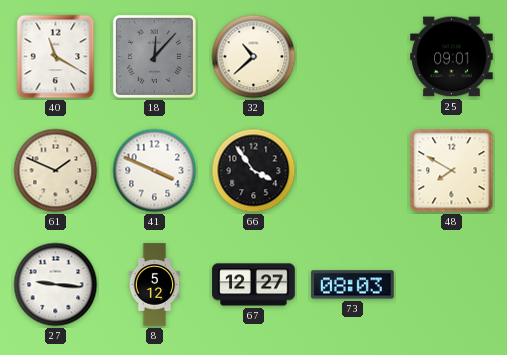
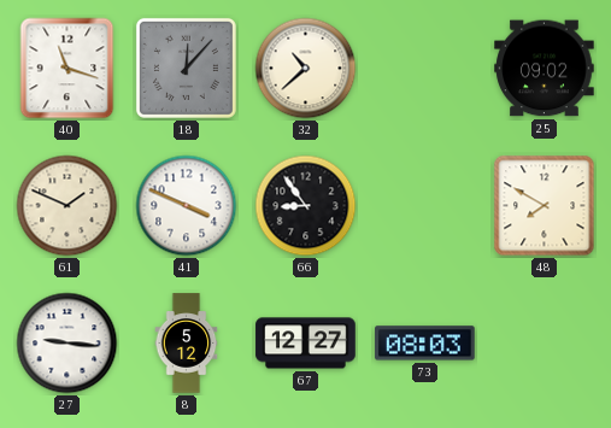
40: 11:20 -> 11:18
25: 09:01 -> 09:02
66: 3:54 -> 8:54
